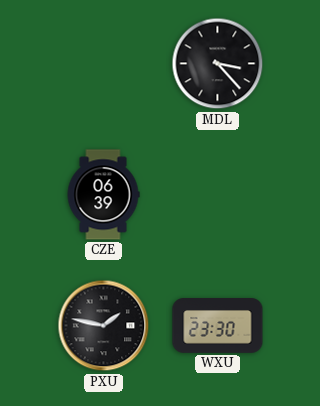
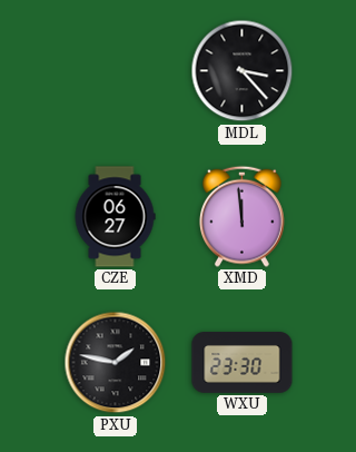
CZE: 06:39 -> 06:27
XMD: none -> 11:59
